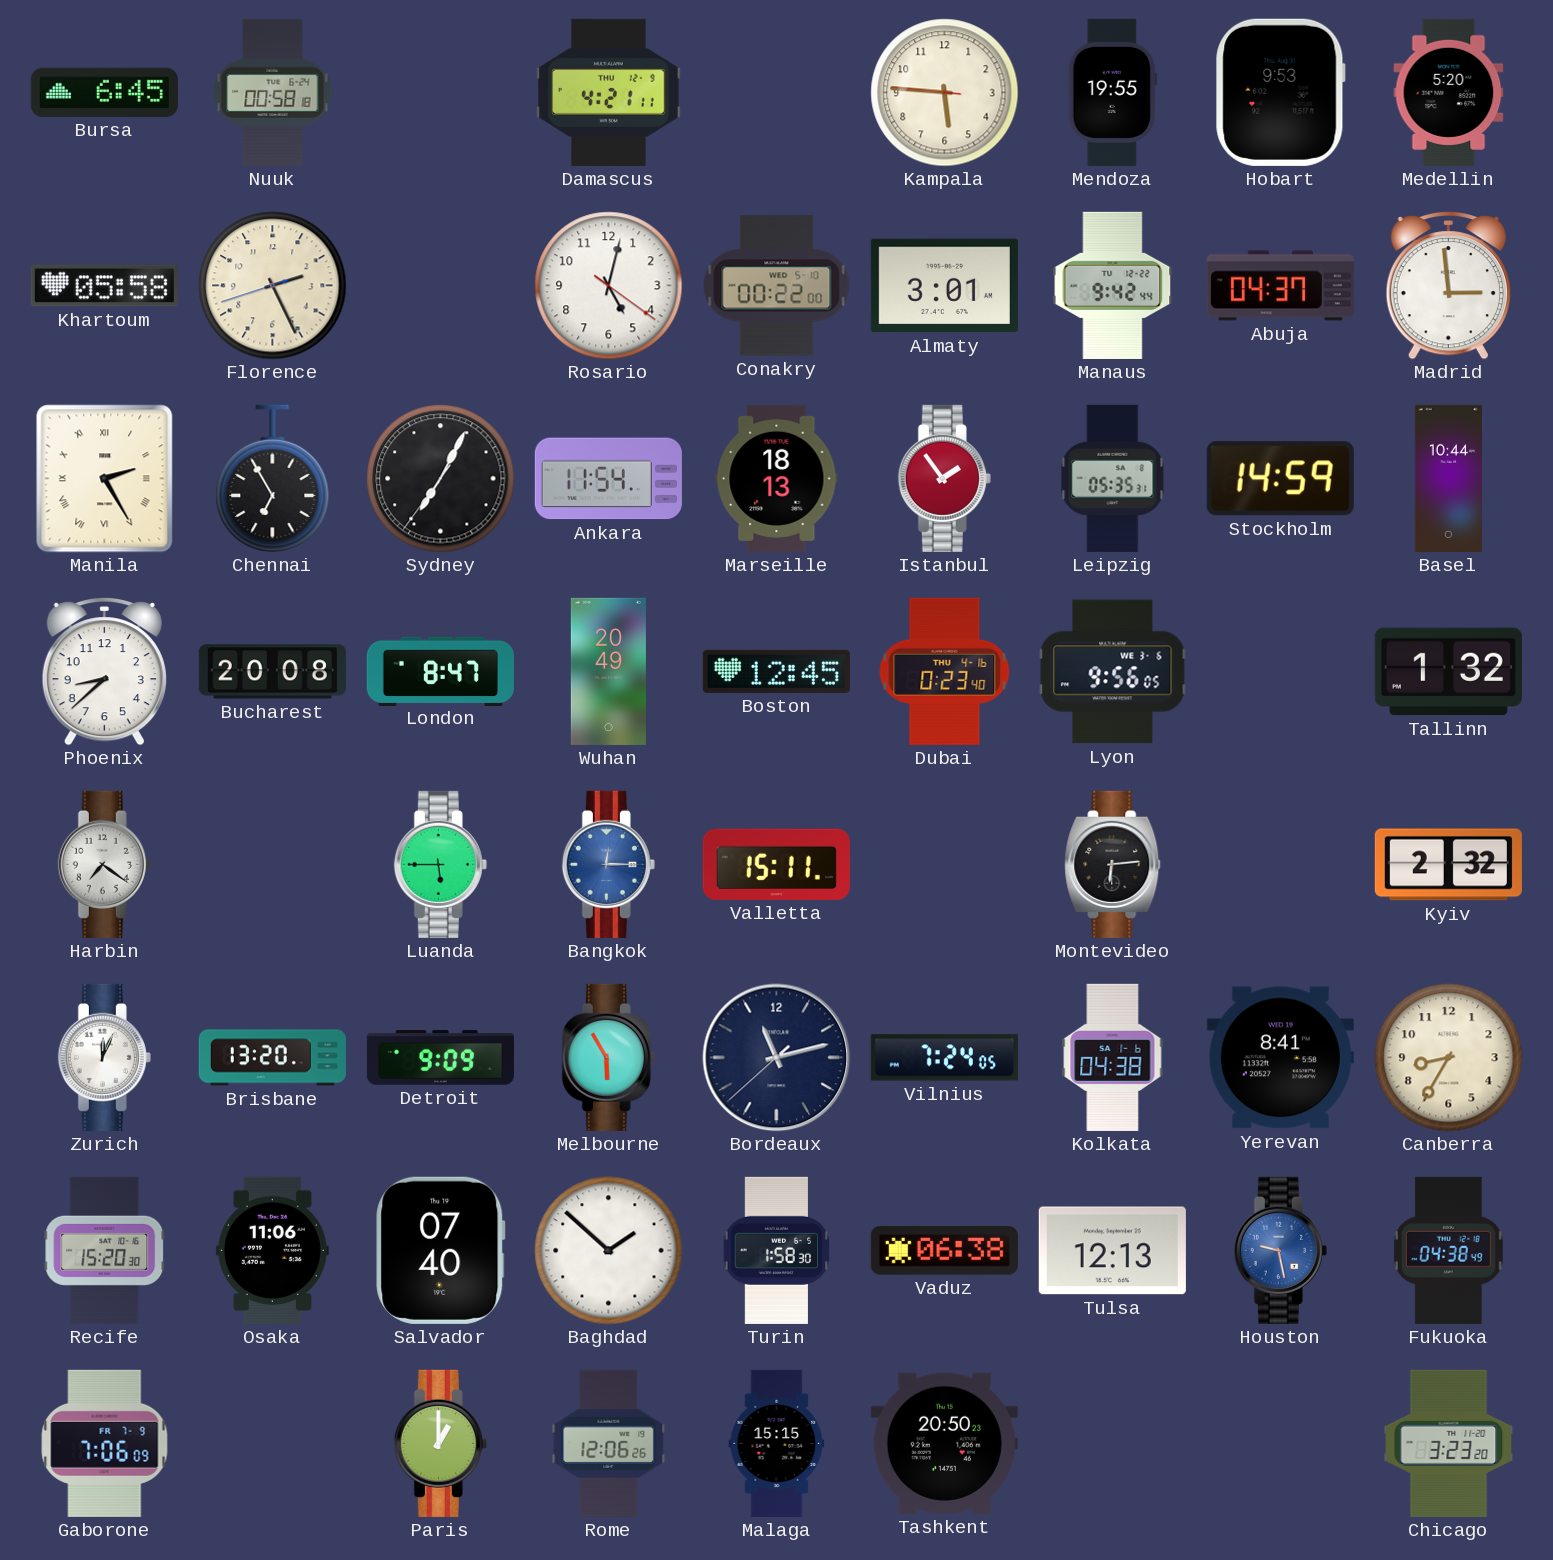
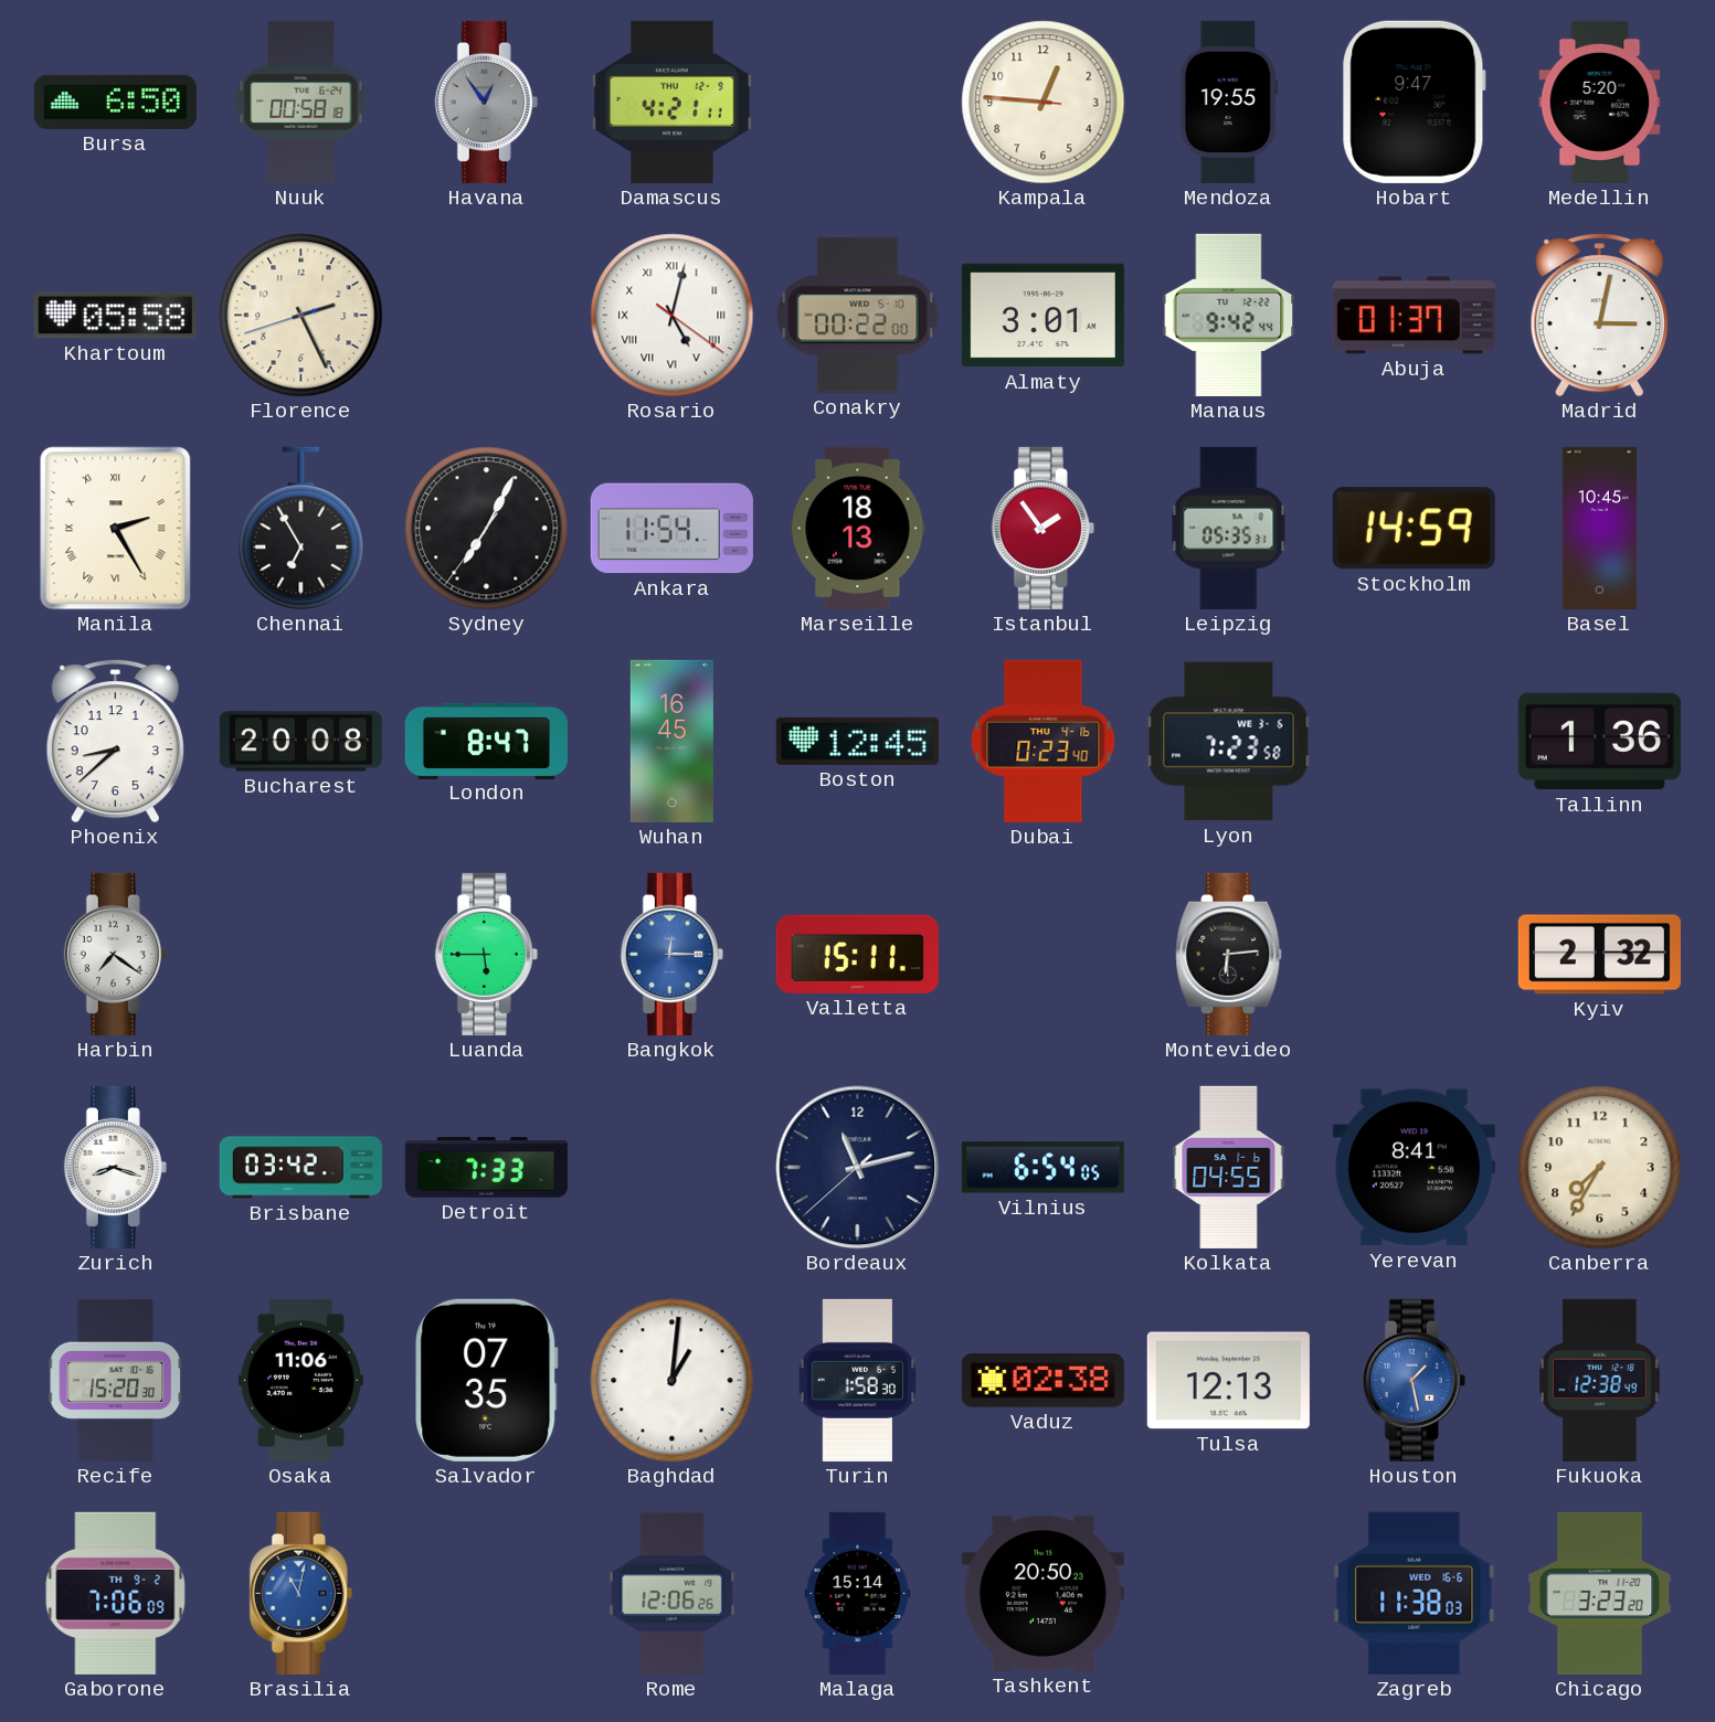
Bursa: 6:45 -> 6:50
Havana: none -> 12:54
Kampala: 5:45 -> 12:45
Hobart: 9:53 -> 9:47
Rosario numerals: Arabic -> Roman
Abuja: 04:37 -> 01:37
Madrid: 2:59 -> 3:02
Basel: 10:44 -> 10:45
Wuhan: 20:49 -> 16:45
Lyon: 9:56 -> 7:23
Tallinn: 1:32 -> 1:36
Zurich: 12:04 -> 8:18
Brisbane: 13:20 -> 03:42
Detroit: 9:09 -> 7:33
Melbourne: 5:55 -> none
Vilnius: 7:24 -> 6:54
Kolkata: 04:38 -> 04:55
Canberra: 8:35 -> 7:35
Salvador: 07:40 -> 07:35
Baghdad: 1:52 -> 1:01
Vaduz: 06:38 -> 02:38
Houston: 9:28 -> 1:28
Fukuoka: 04:38 -> 12:38
Gaborone date: FR 7-9 -> TH 9-2
Brasilia: none -> 11:02
Paris: 1:00 -> none
Malaga: 15:15 -> 15:14
Zagreb: none -> 11:38
